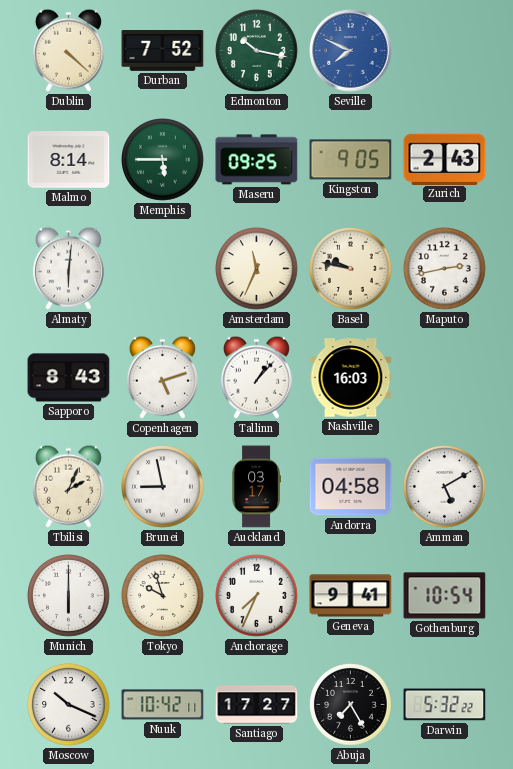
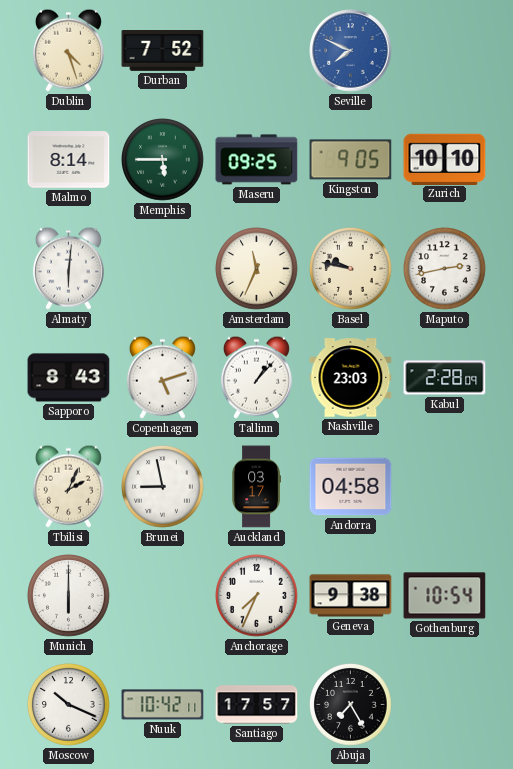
Dublin: 4:22 -> 4:27
Edmonton: 10:17 -> none
Zurich: 2:43 -> 10:10
Nashville: 16:03 -> 23:03
Kabul: none -> 2:28
Amman: 5:10 -> none
Tokyo: 9:57 -> none
Geneva: 9:41 -> 9:38
Santiago: 17:27 -> 17:57
Darwin: 5:32 -> none
